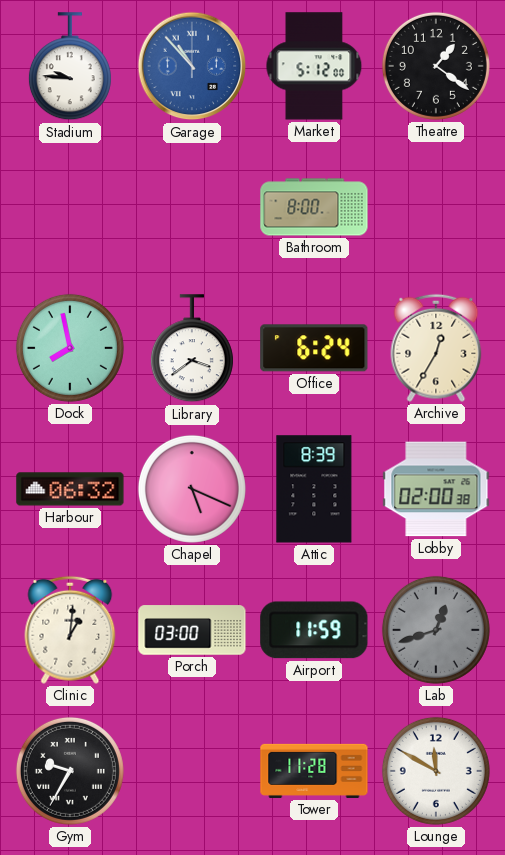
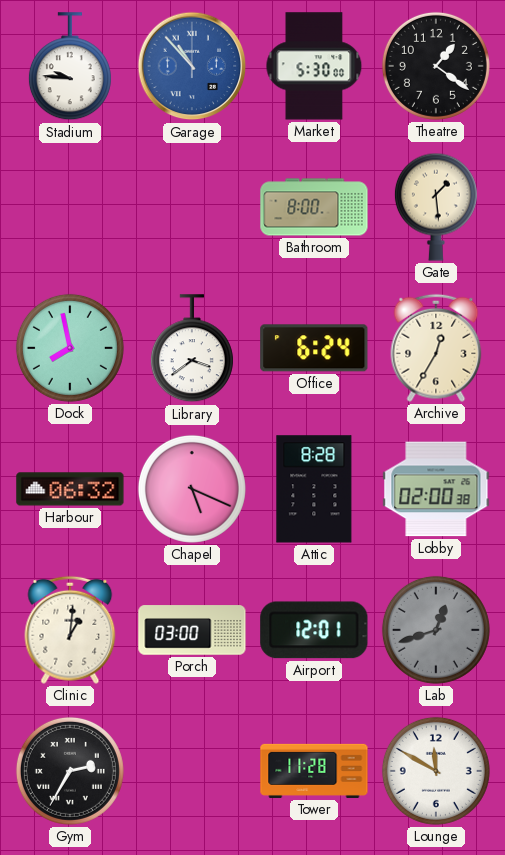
Market: 5:12 -> 5:30
Gate: none -> 1:29
Attic: 8:39 -> 8:28
Airport: 11:59 -> 12:01
Gym: 9:35 -> 2:35
